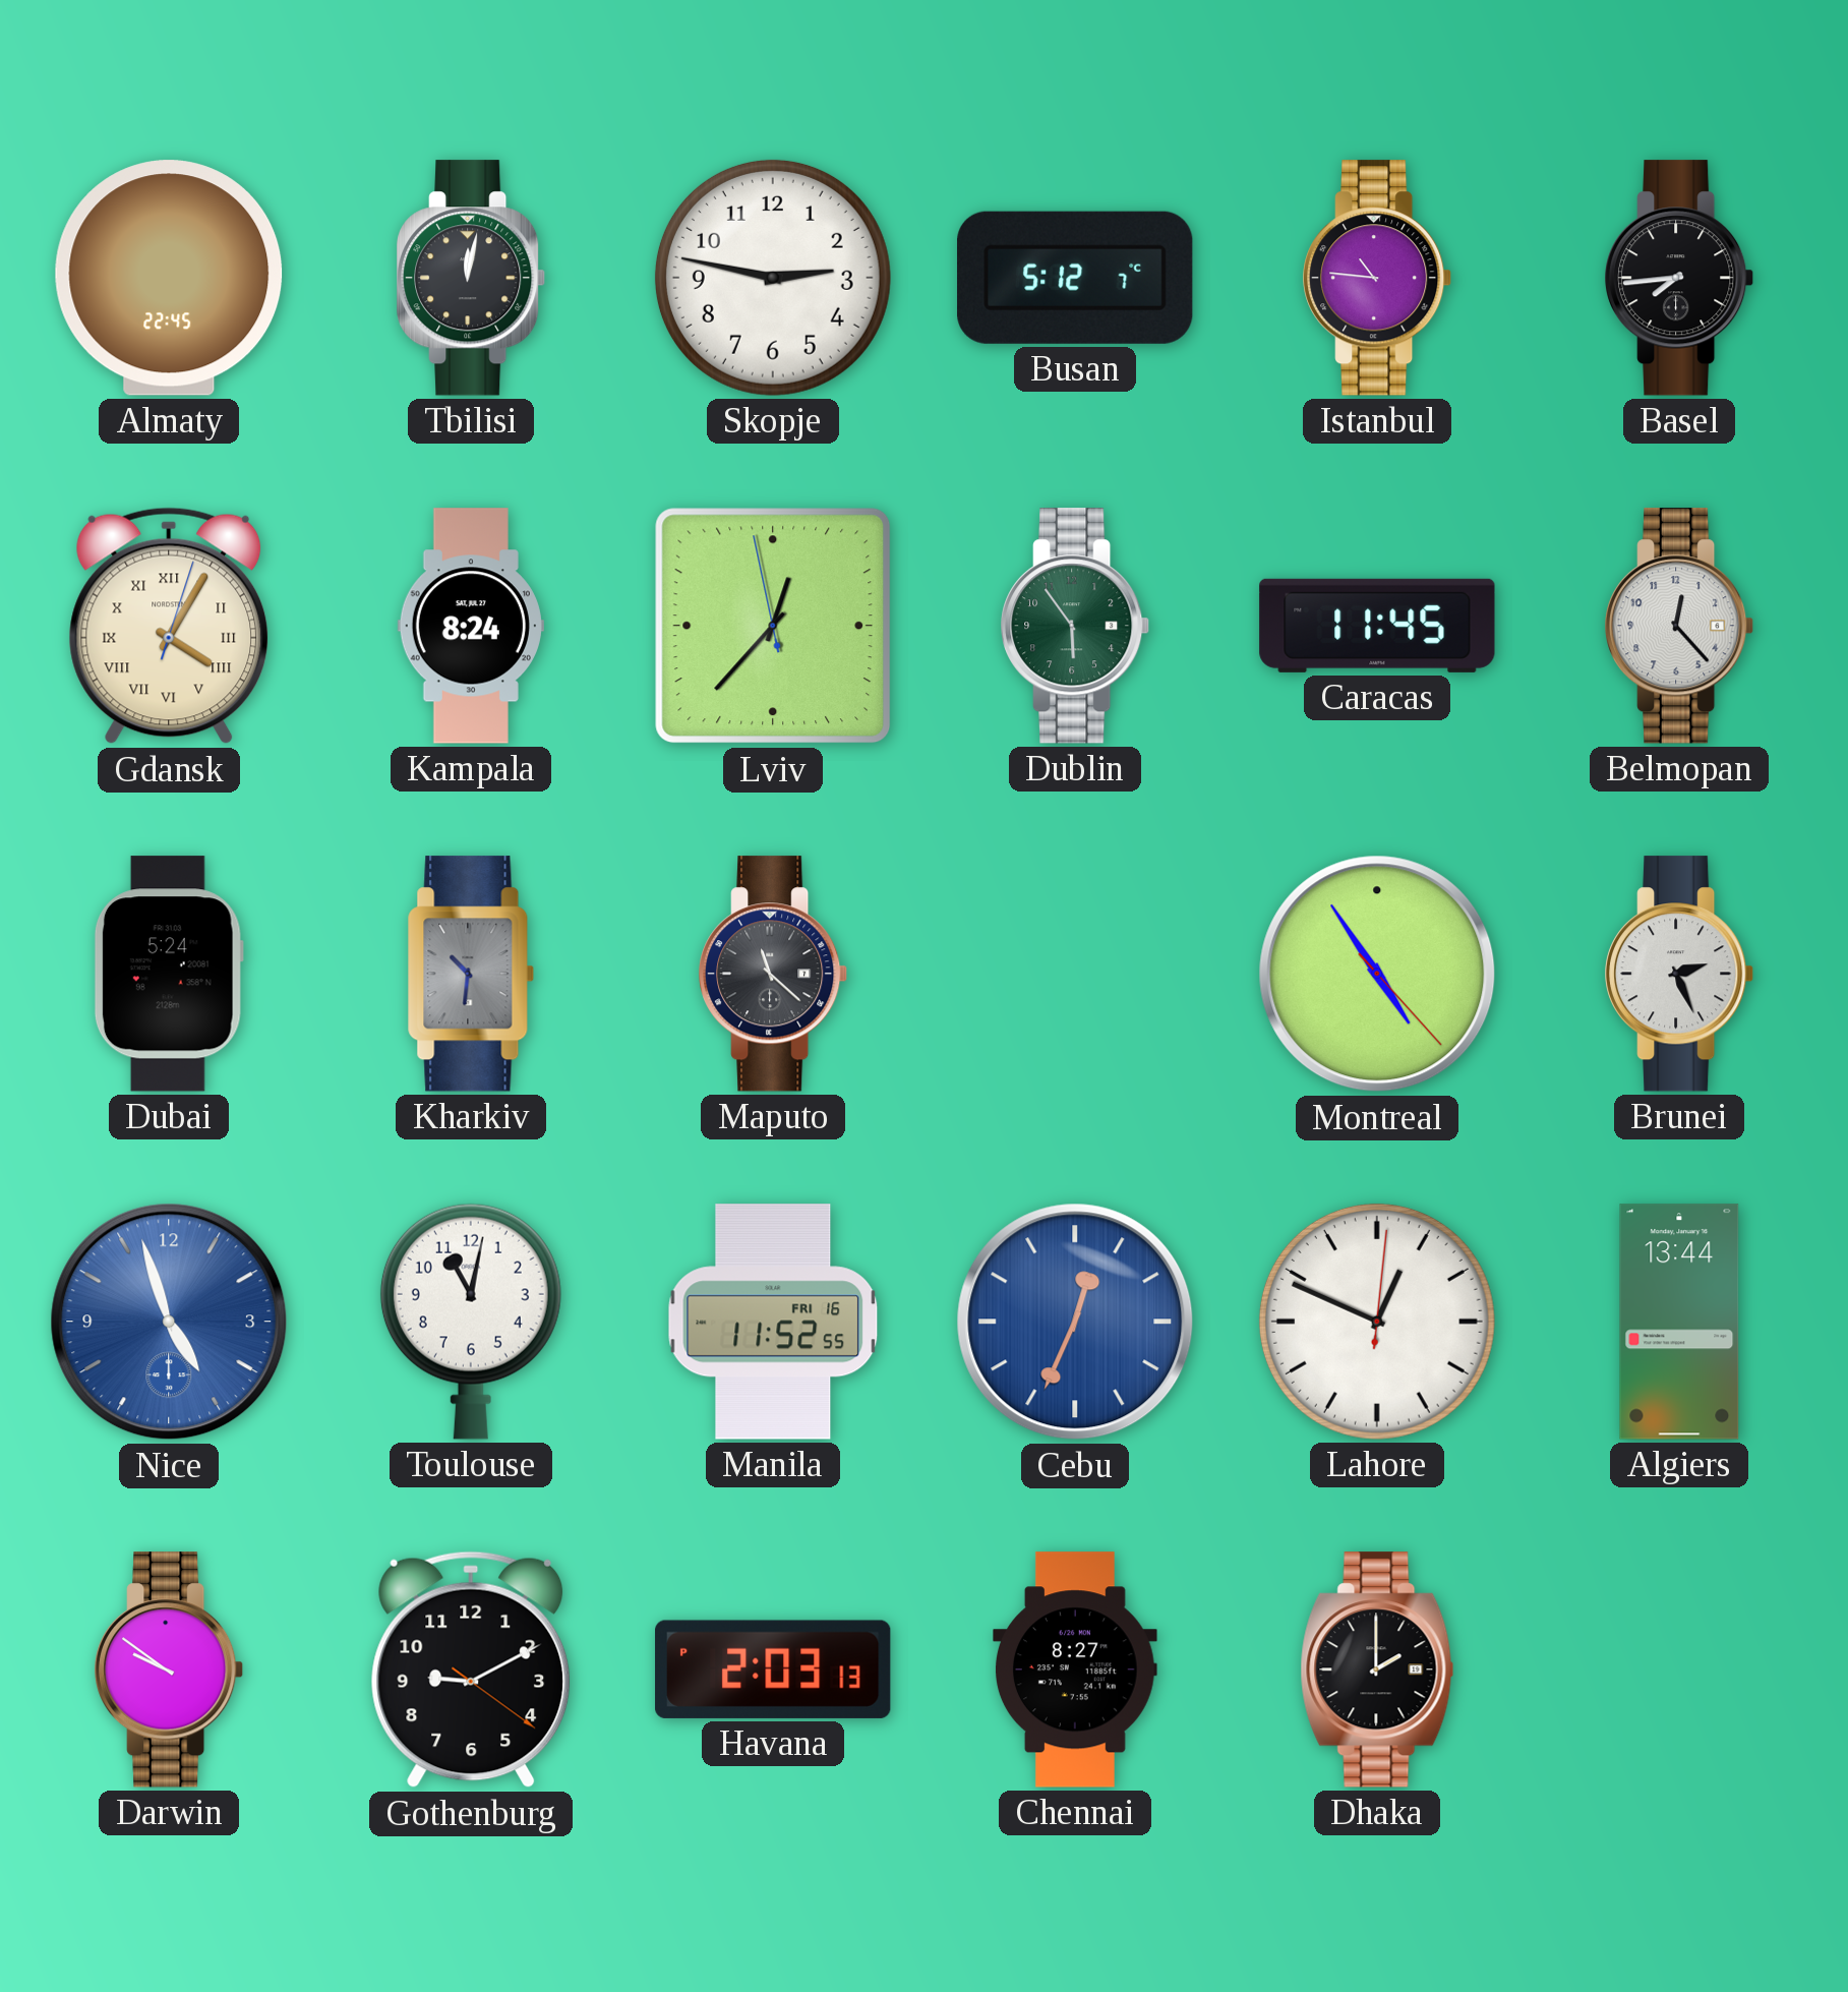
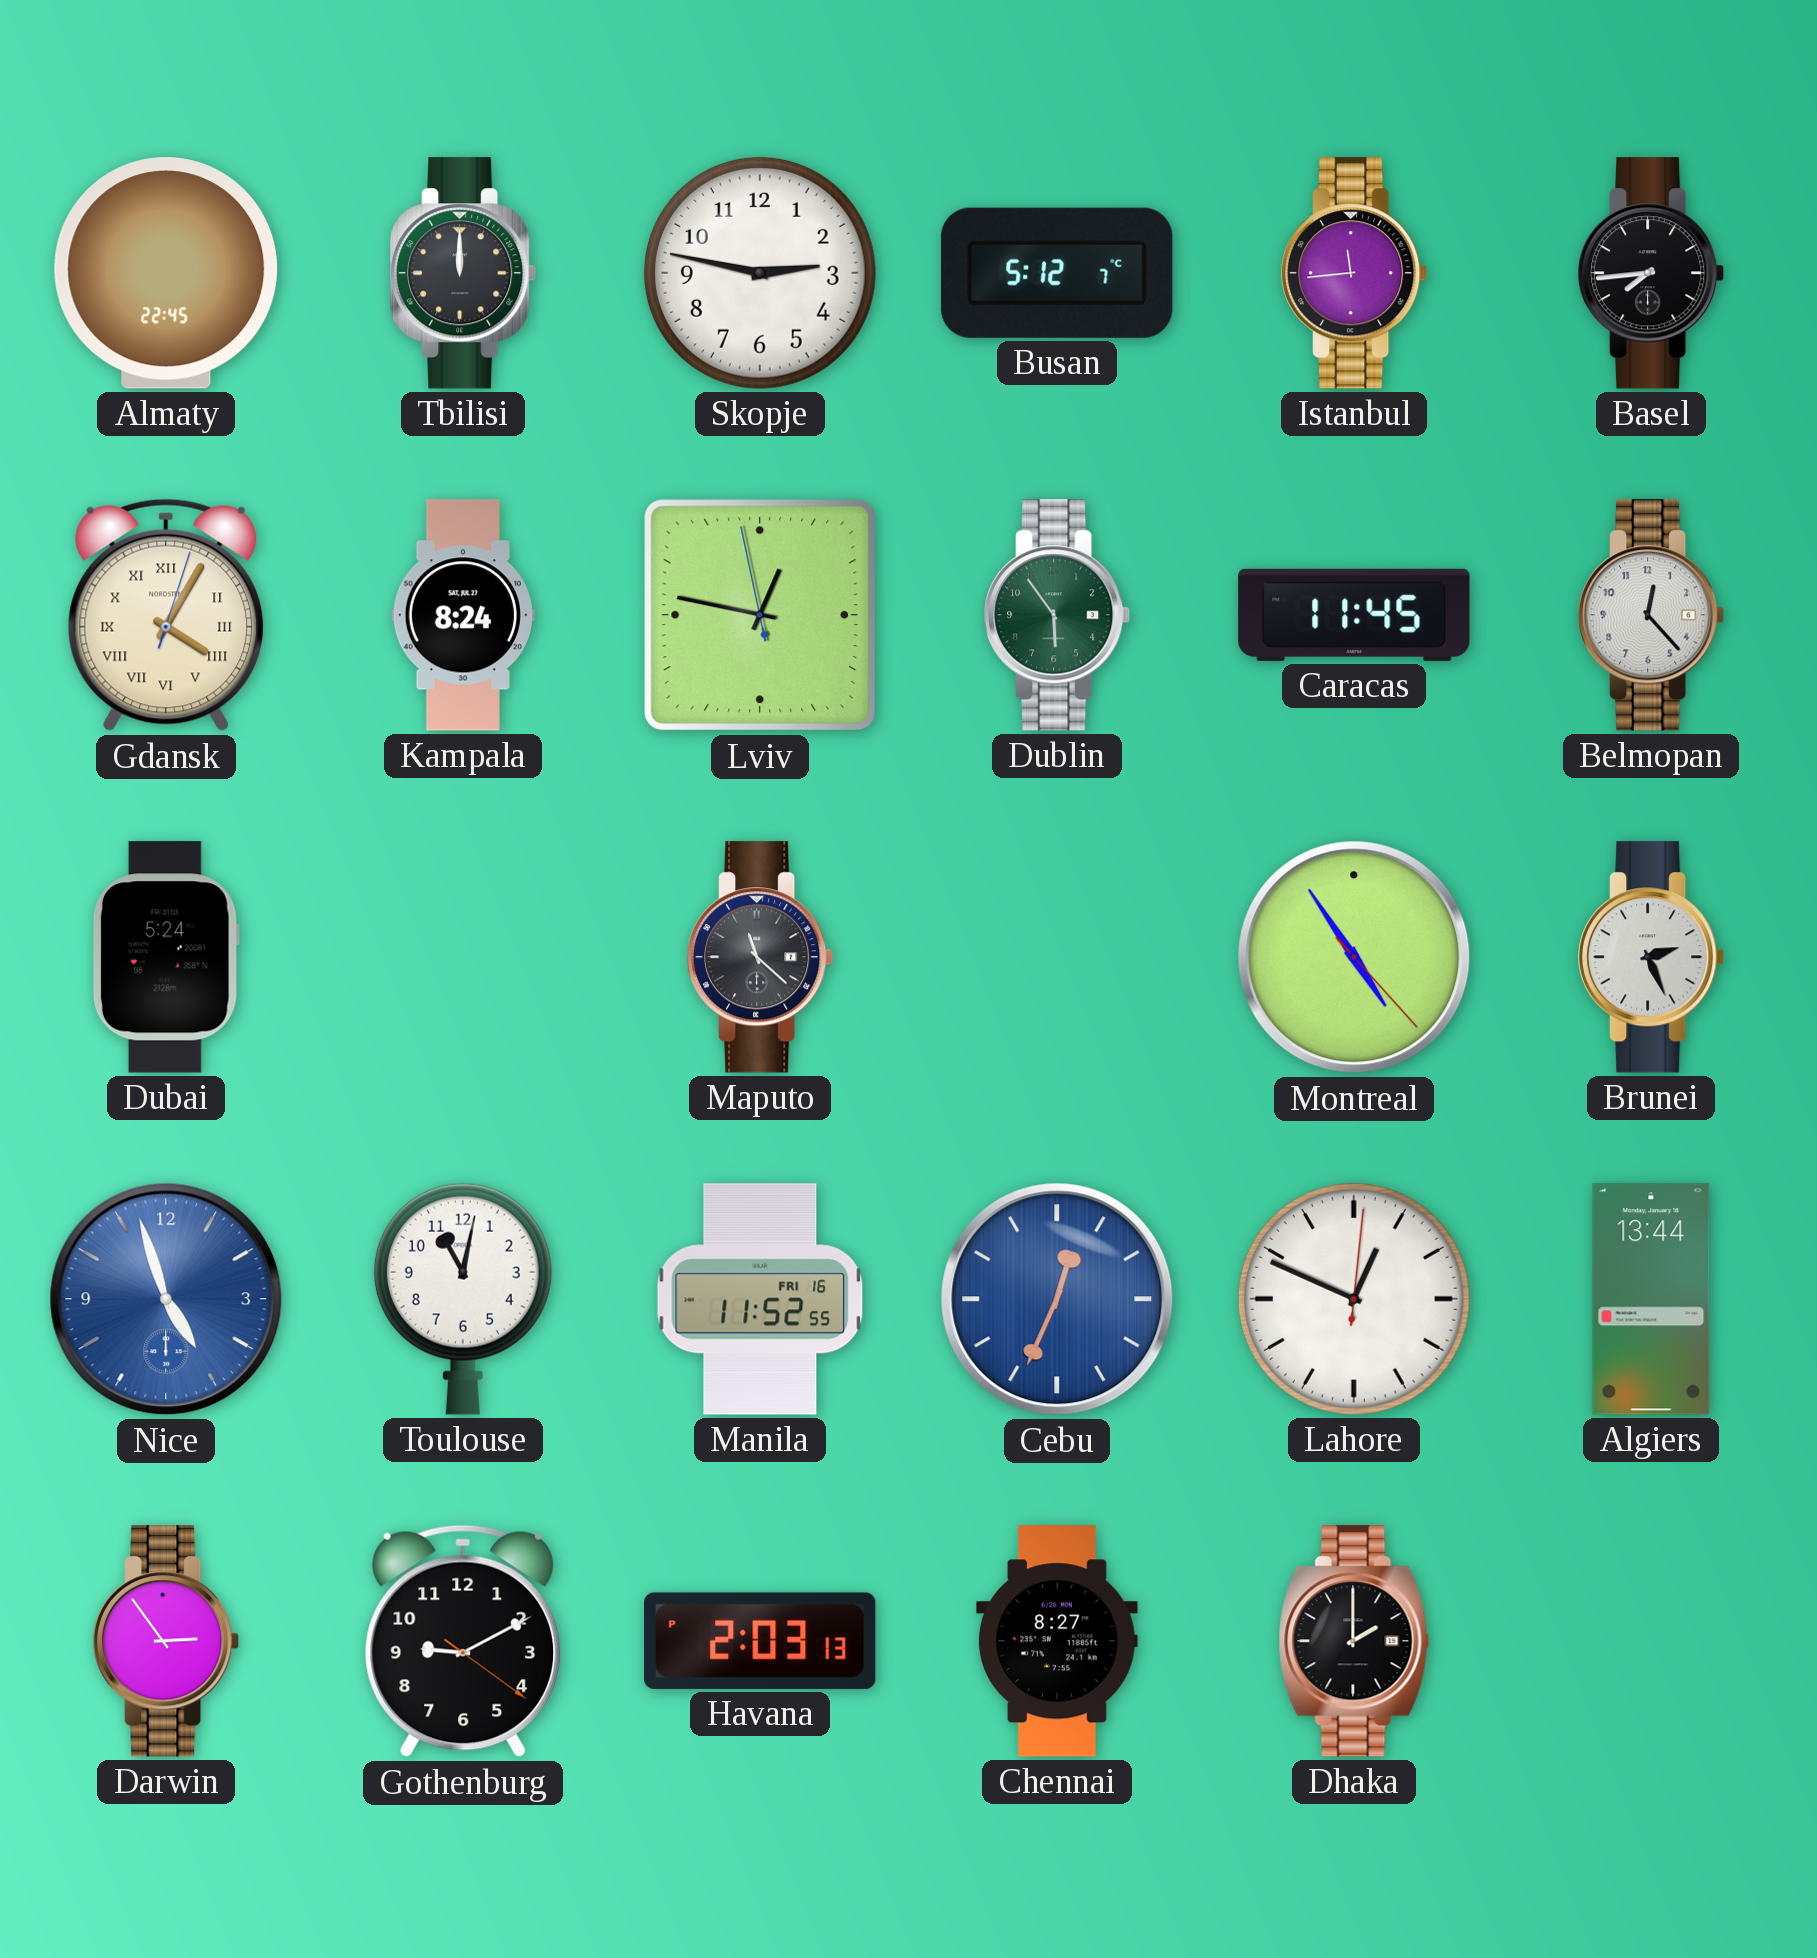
Tbilisi: 12:02 -> 12:00
Istanbul: 10:46 -> 11:44
Lviv: 12:36 -> 12:46
Kharkiv: 10:31 -> none
Darwin: 9:51 -> 2:54
